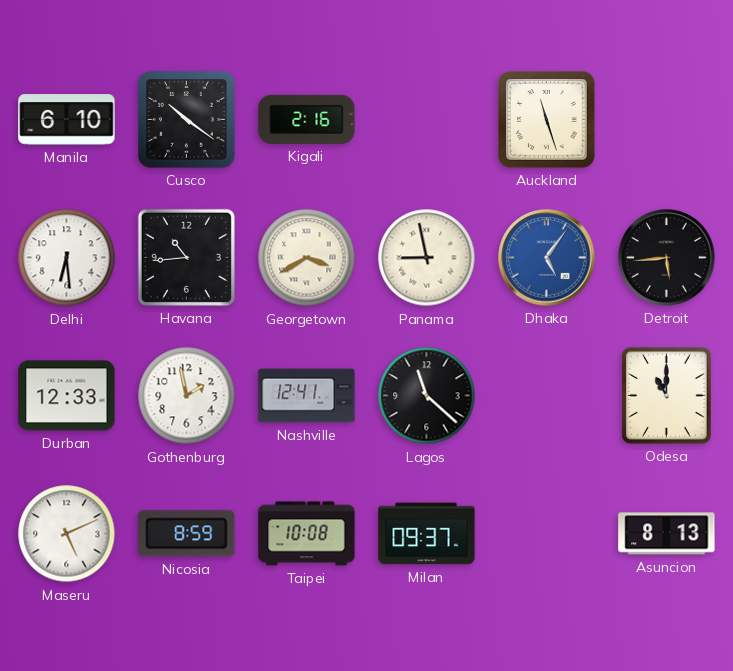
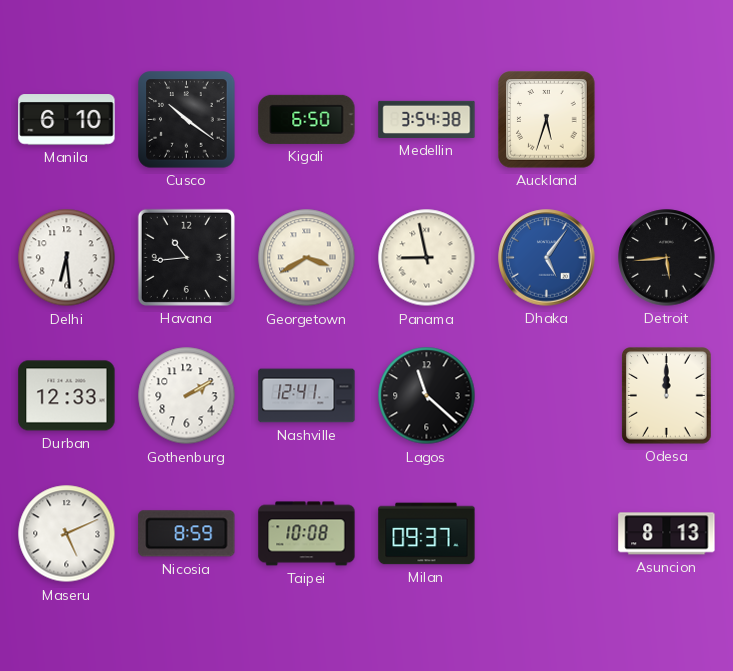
Kigali: 2:16 -> 6:50
Medellin: none -> 3:54
Auckland: 11:27 -> 5:33
Gothenburg: 1:58 -> 2:10
Odesa: 11:00 -> 12:00
